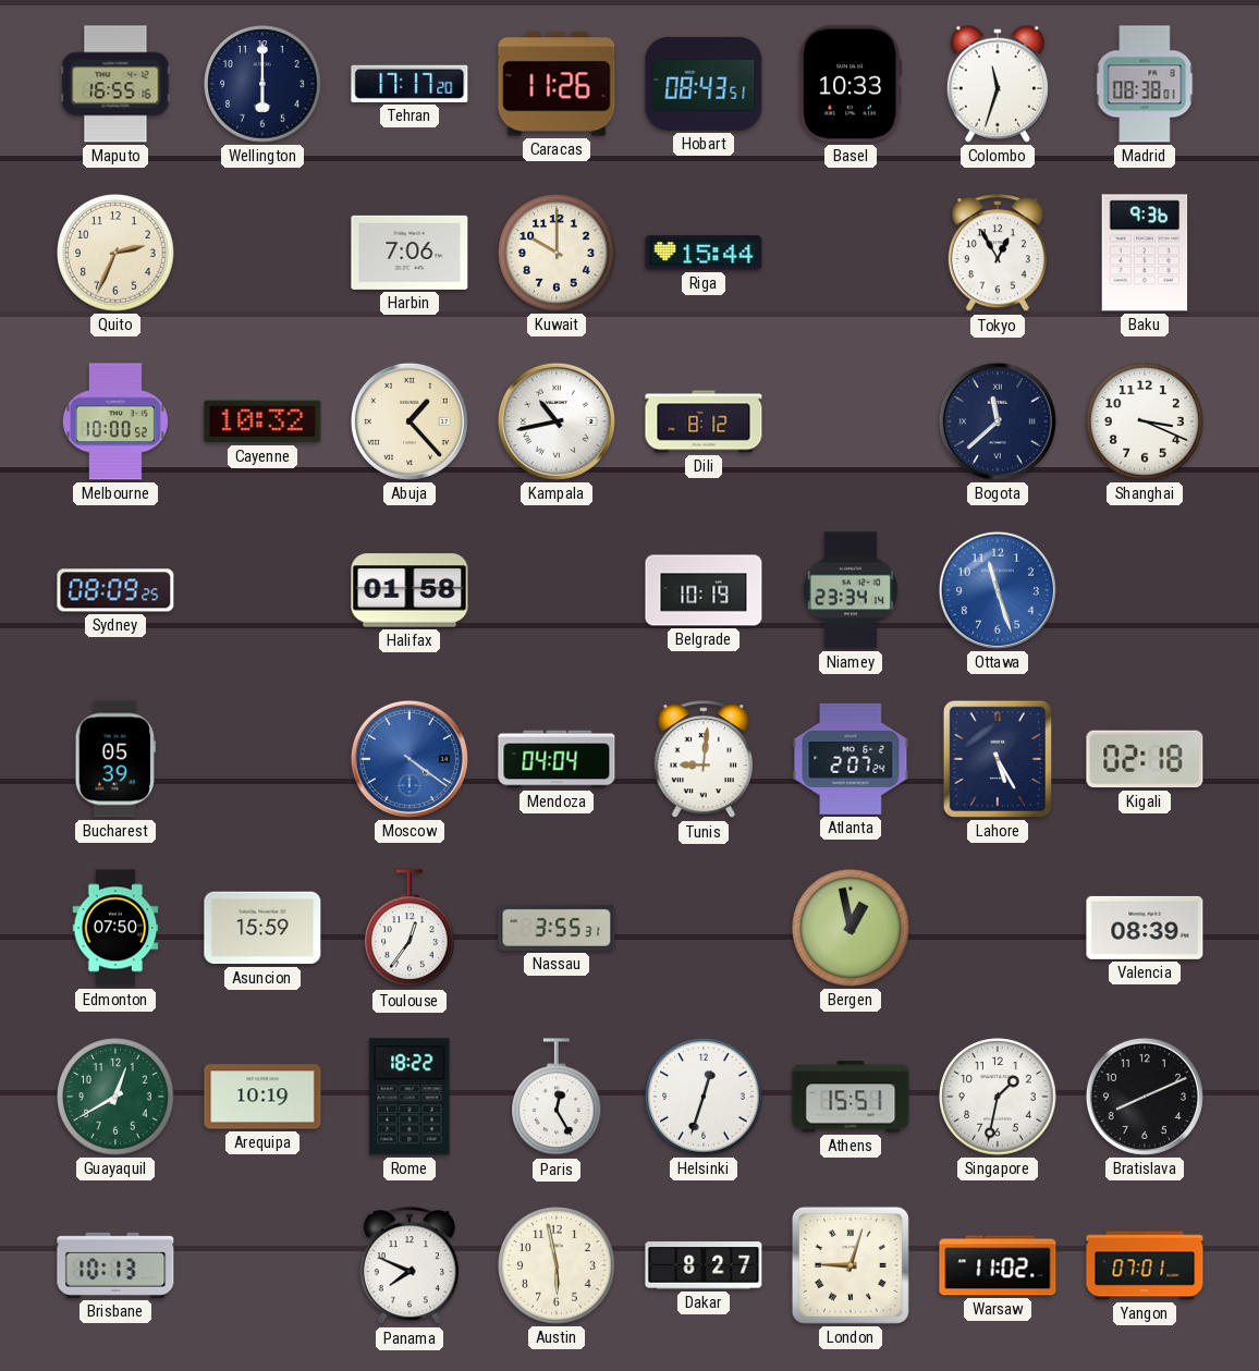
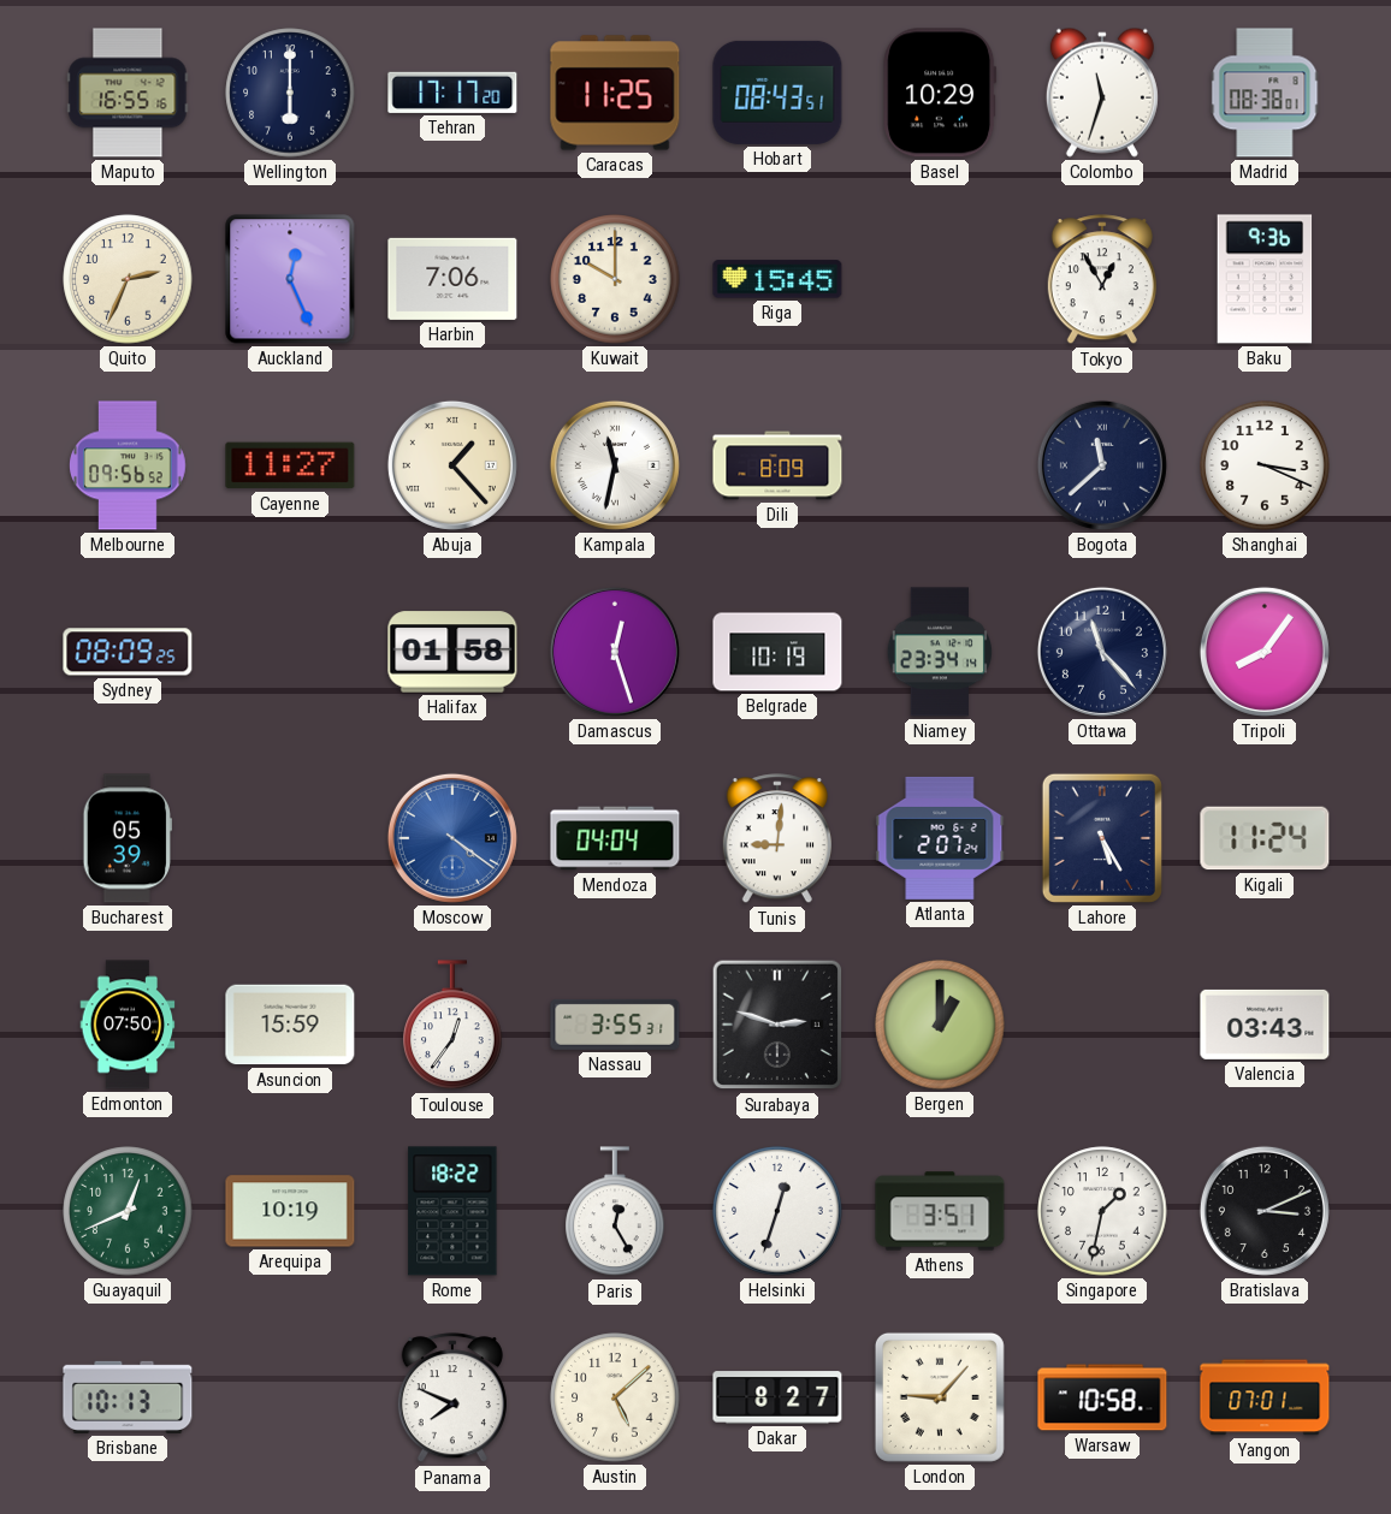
Caracas: 11:26 -> 11:25
Basel: 10:33 -> 10:29
Auckland: none -> 12:26
Riga: 15:44 -> 15:45
Melbourne: 10:00 -> 09:56
Cayenne: 10:32 -> 11:27
Kampala: 10:43 -> 11:32
Dili: 8:12 -> 8:09
Damascus: none -> 12:27
Ottawa: 11:27 -> 11:23
Ottawa dial: blue -> navy
Tripoli: none -> 8:06
Kigali: 02:18 -> 11:24
Surabaya: none -> 2:48
Bergen: 12:58 -> 1:00
Valencia: 08:39 -> 03:43
Guayaquil: 12:40 -> 12:41
Athens: 15:51 -> 3:51
Bratislava: 8:11 -> 3:11
Austin: 5:58 -> 5:08
London: 9:03 -> 9:07
Warsaw: 11:02 -> 10:58
